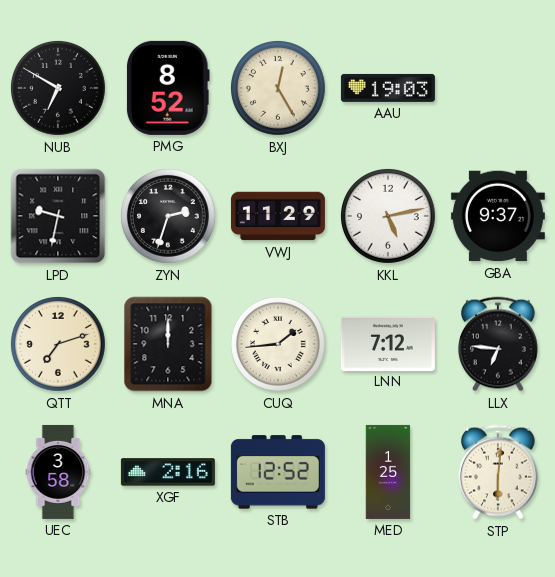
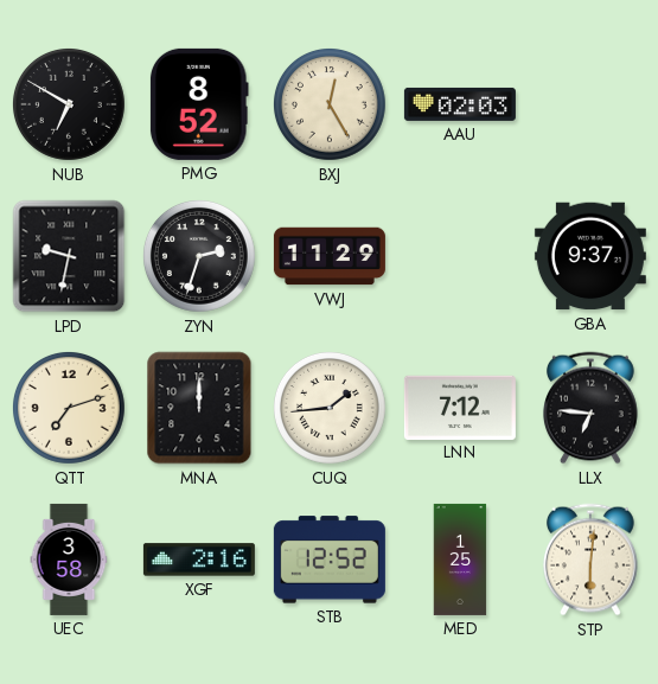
AAU: 19:03 -> 02:03
KKL: 5:13 -> none
